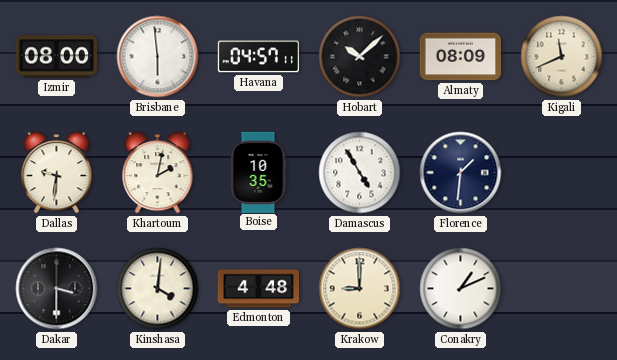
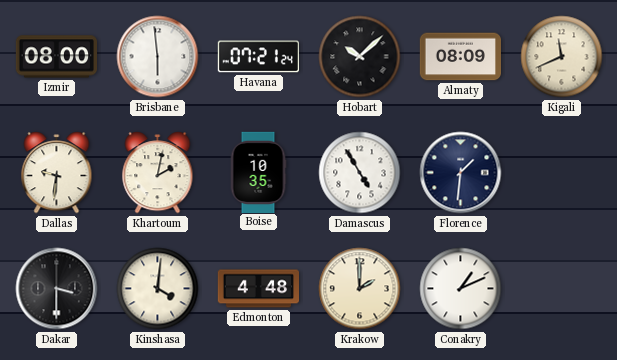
Havana: 04:57 -> 07:21
Krakow: 9:00 -> 2:00
